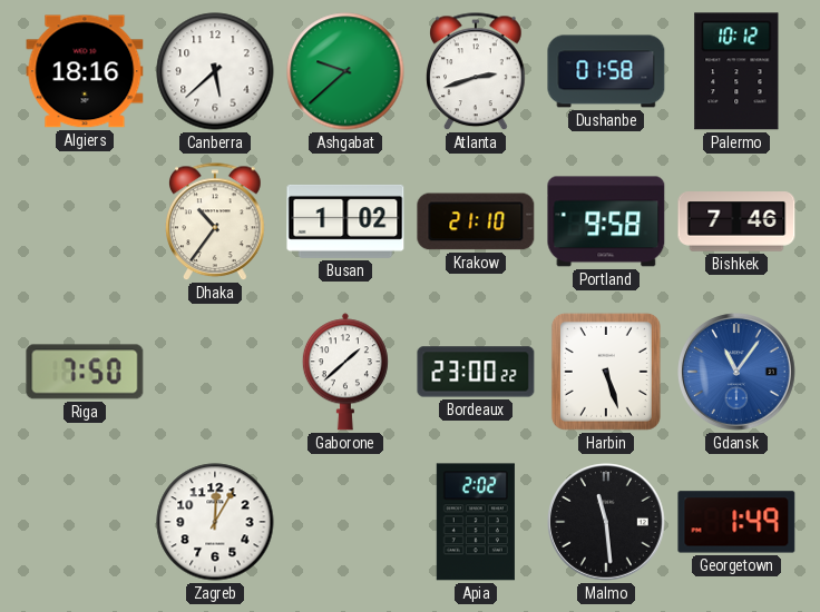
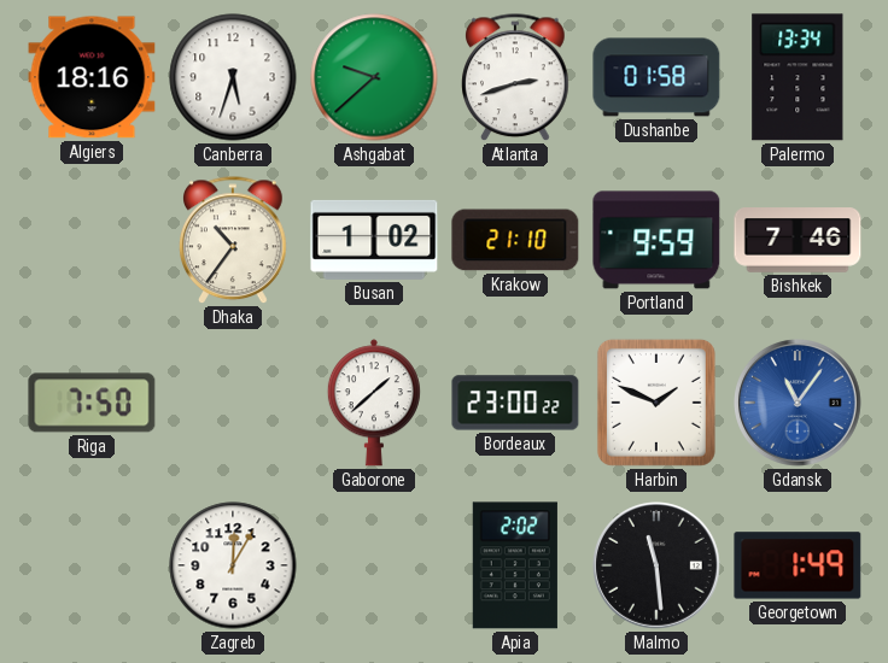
Canberra: 5:38 -> 5:33
Palermo: 10:12 -> 13:34
Portland: 9:58 -> 9:59
Harbin: 5:27 -> 1:49
